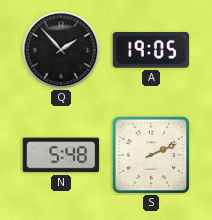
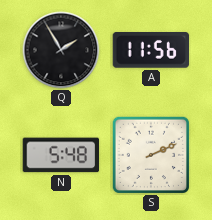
Q: 1:53 -> 1:55
A: 19:05 -> 11:56
